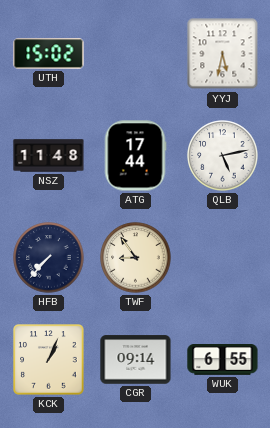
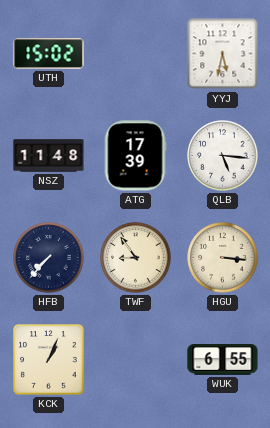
ATG: 17:44 -> 17:39
QLB: 5:13 -> 5:16
HGU: none -> 3:16
CGR: 09:14 -> none
